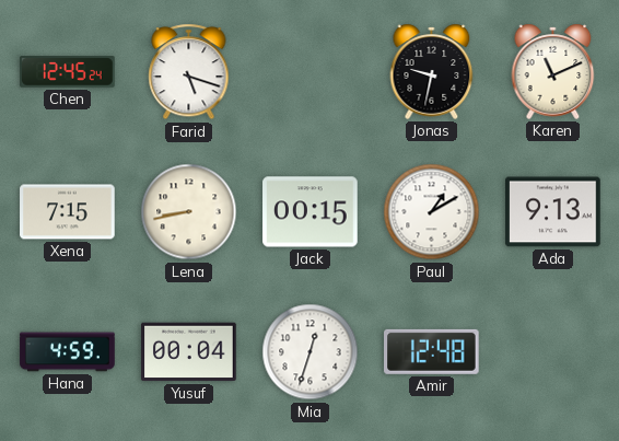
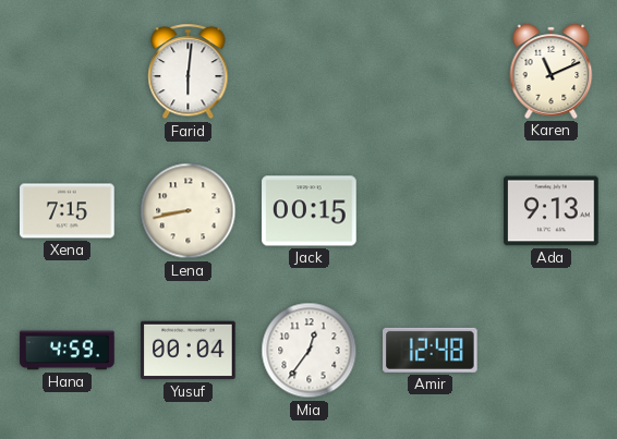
Chen: 12:45 -> none
Farid: 5:18 -> 6:01
Jonas: 9:32 -> none
Paul: 1:10 -> none
Mia: 12:33 -> 12:36
